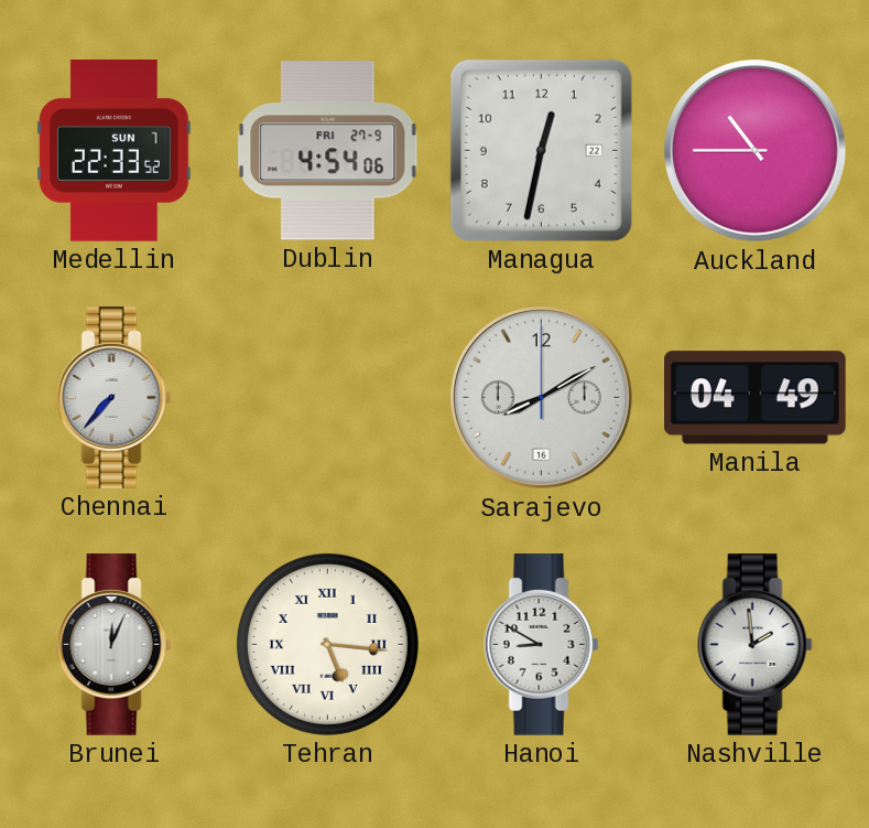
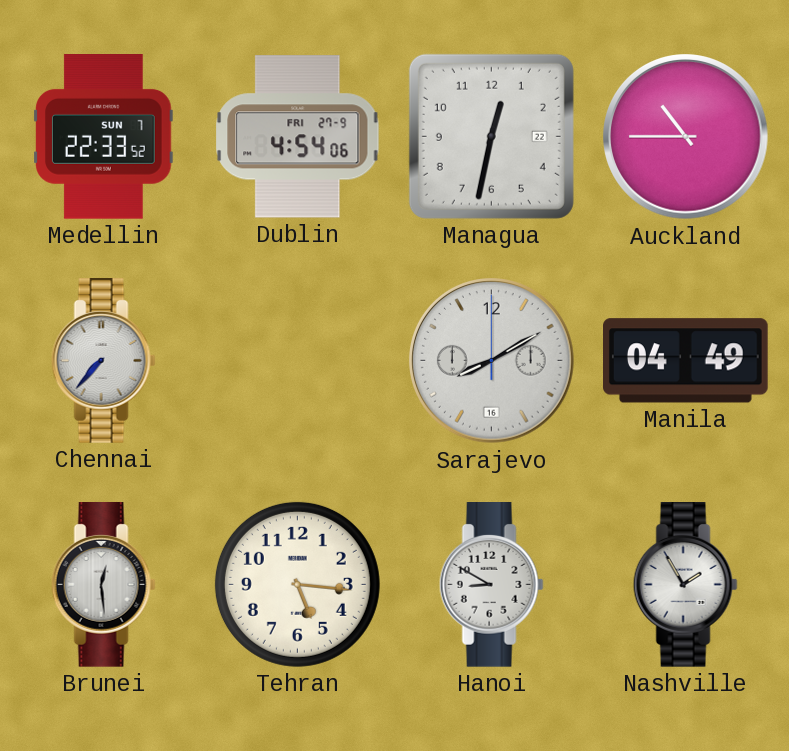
Brunei: 12:04 -> 12:29
Tehran numerals: Roman -> Arabic
Nashville: 1:59 -> 1:55
